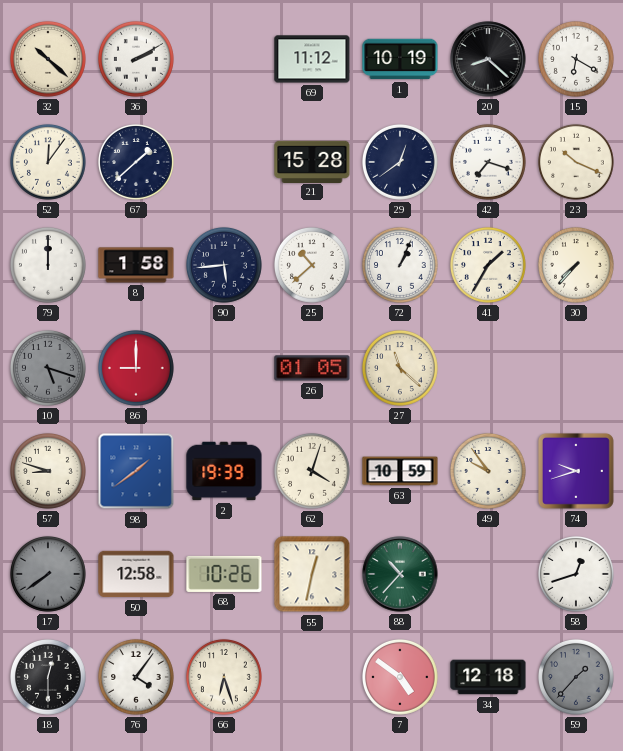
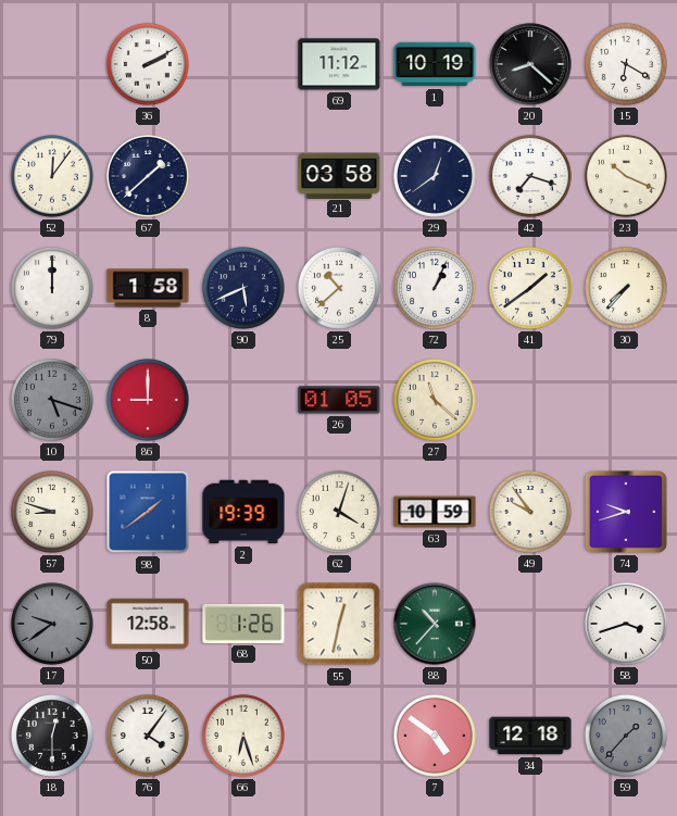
32: 10:22 -> none
21: 15:28 -> 03:58
90: 5:44 -> 5:41
41: 1:35 -> 1:39
17: 7:39 -> 9:39
68: 10:26 -> 1:26
58: 12:42 -> 3:42
